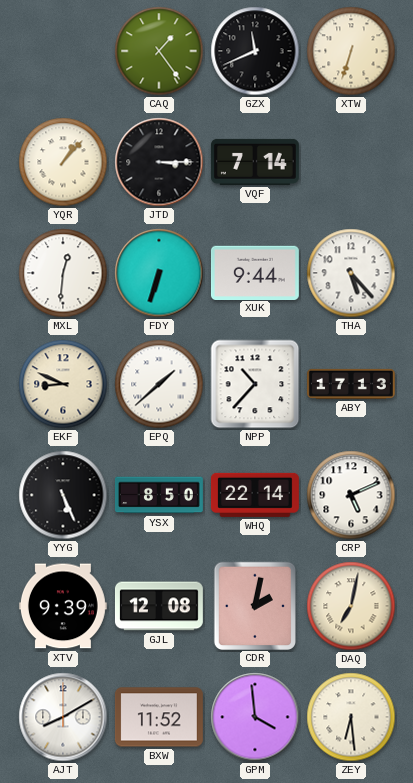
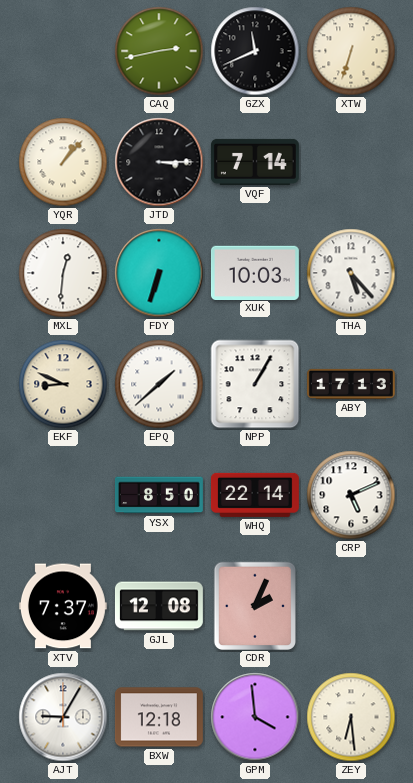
CAQ: 1:24 -> 2:43
XUK: 9:44 -> 10:03
NPP: 10:37 -> 1:05
YYG: 5:26 -> none
XTV: 9:39 -> 7:37
CDR: 2:02 -> 2:04
DAQ: 7:02 -> none
AJT: 8:10 -> 9:05
BXW: 11:52 -> 12:18
